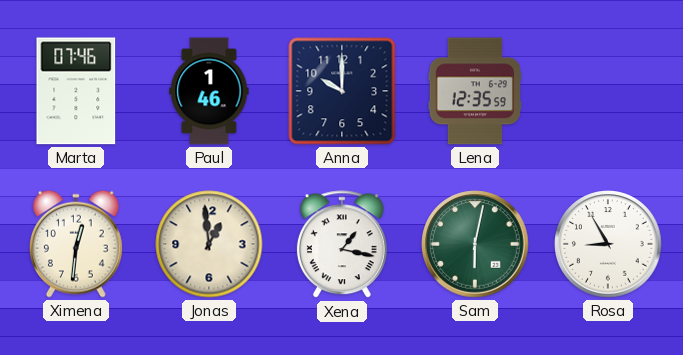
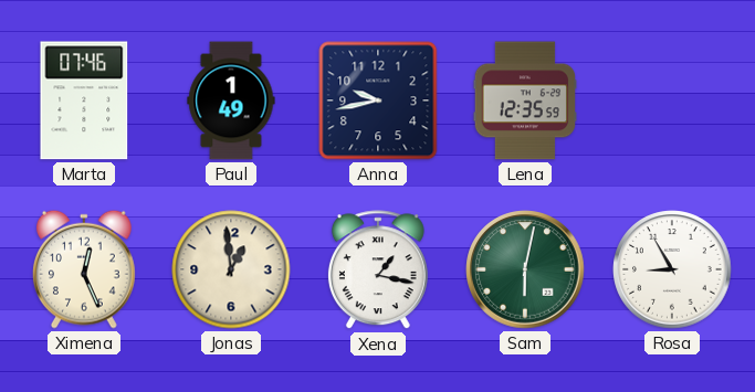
Paul: 1:46 -> 1:49
Anna: 10:00 -> 9:43
Ximena: 12:31 -> 12:26
